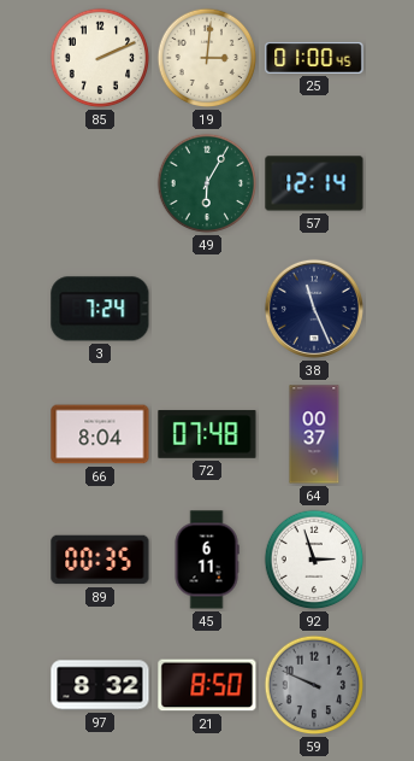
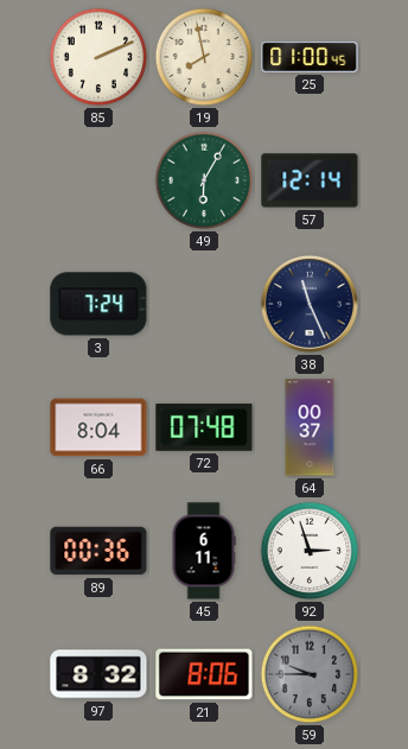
19: 3:01 -> 7:58
89: 00:35 -> 00:36
21: 8:50 -> 8:06
59: 9:49 -> 9:45
